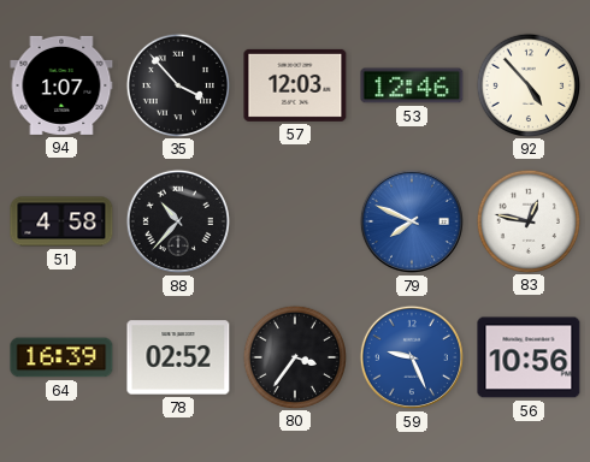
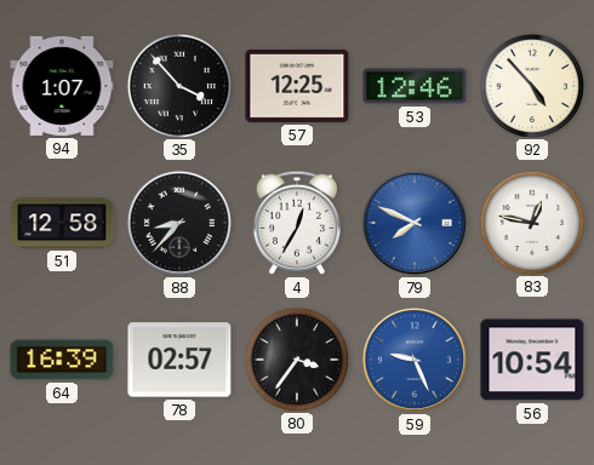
57: 12:03 -> 12:25
51: 4:58 -> 12:58
88: 10:37 -> 8:37
4: none -> 12:35
78: 02:52 -> 02:57
56: 10:56 -> 10:54
